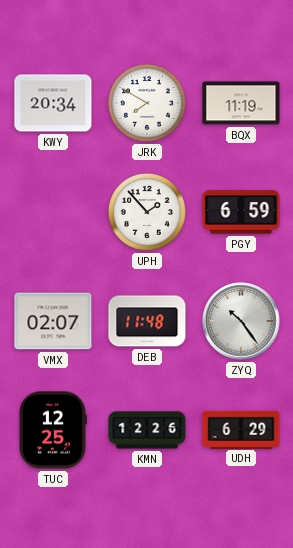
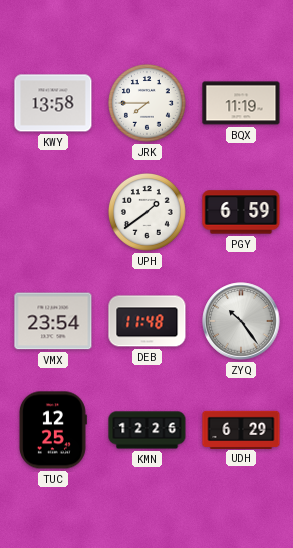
KWY: 20:34 -> 13:58
JRK: 7:50 -> 7:45
UPH: 1:53 -> 1:39
VMX: 02:07 -> 23:54
